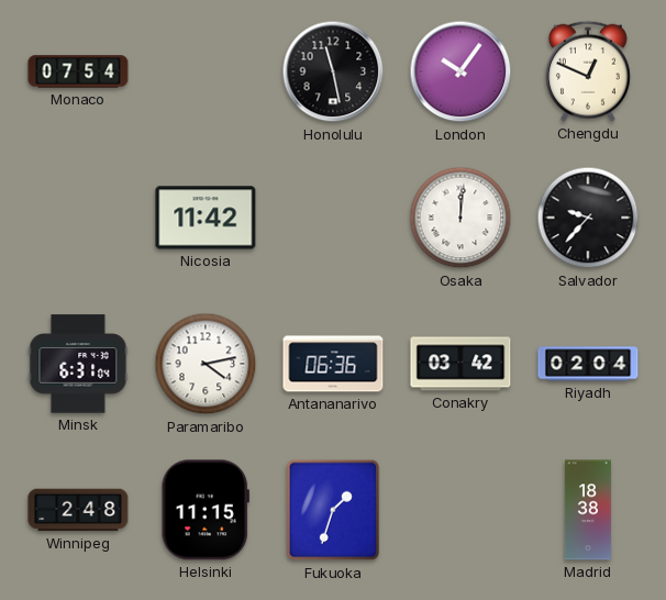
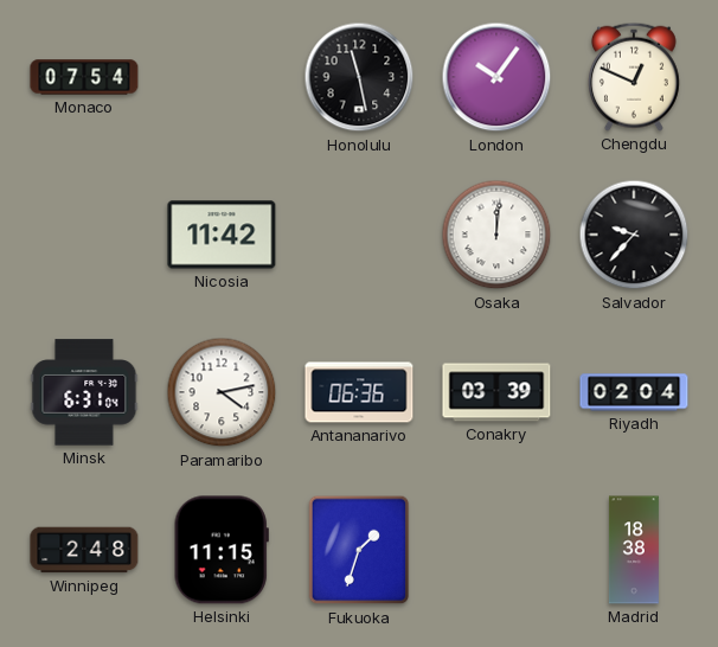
Conakry: 03:42 -> 03:39
